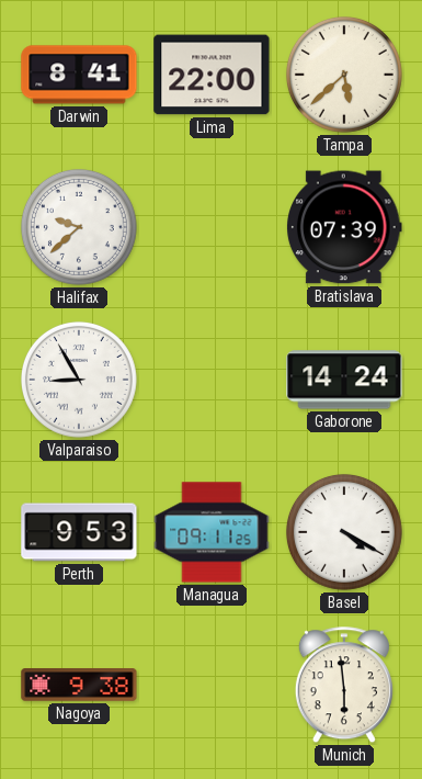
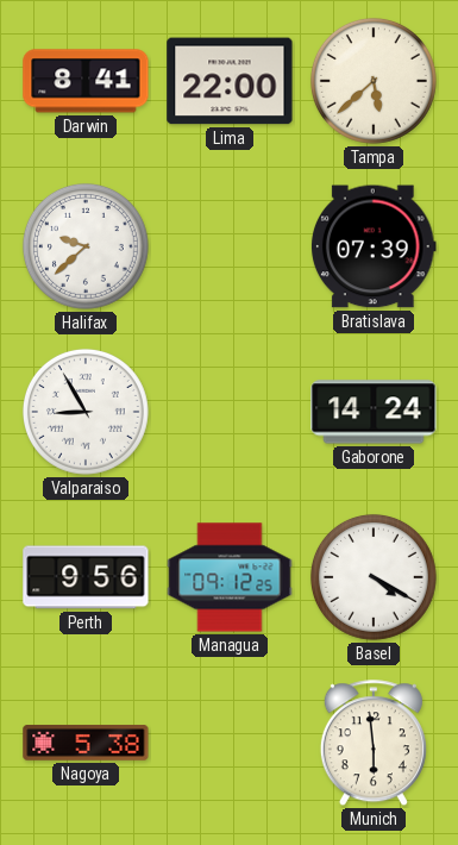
Perth: 9:53 -> 9:56
Managua: 09:11 -> 09:12
Nagoya: 9:38 -> 5:38
